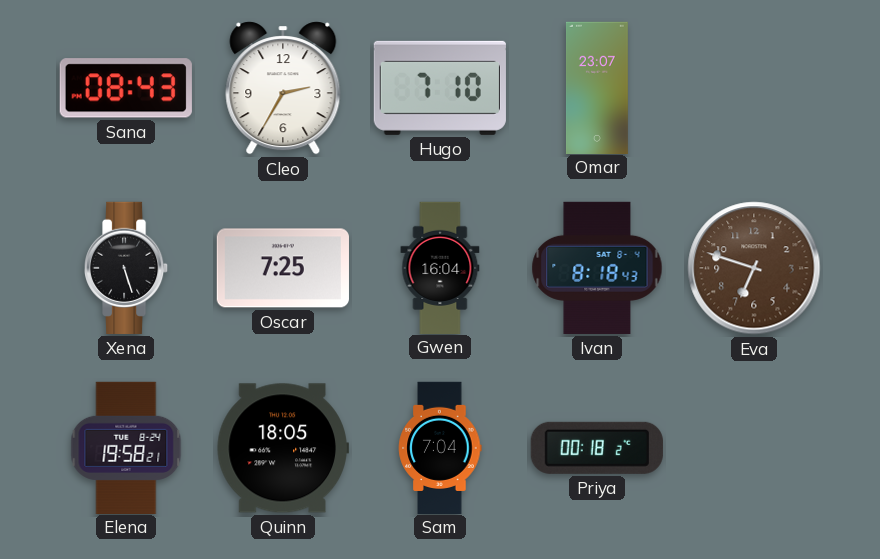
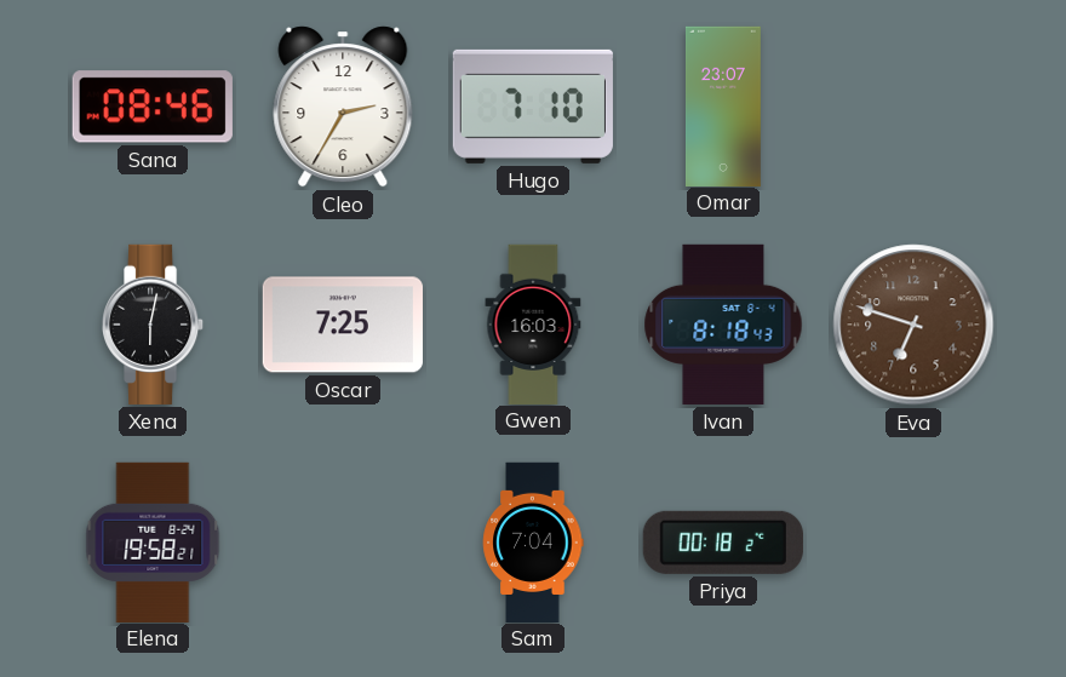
Sana: 08:43 -> 08:46
Xena: 5:27 -> 6:02
Gwen: 16:04 -> 16:03
Quinn: 18:05 -> none
